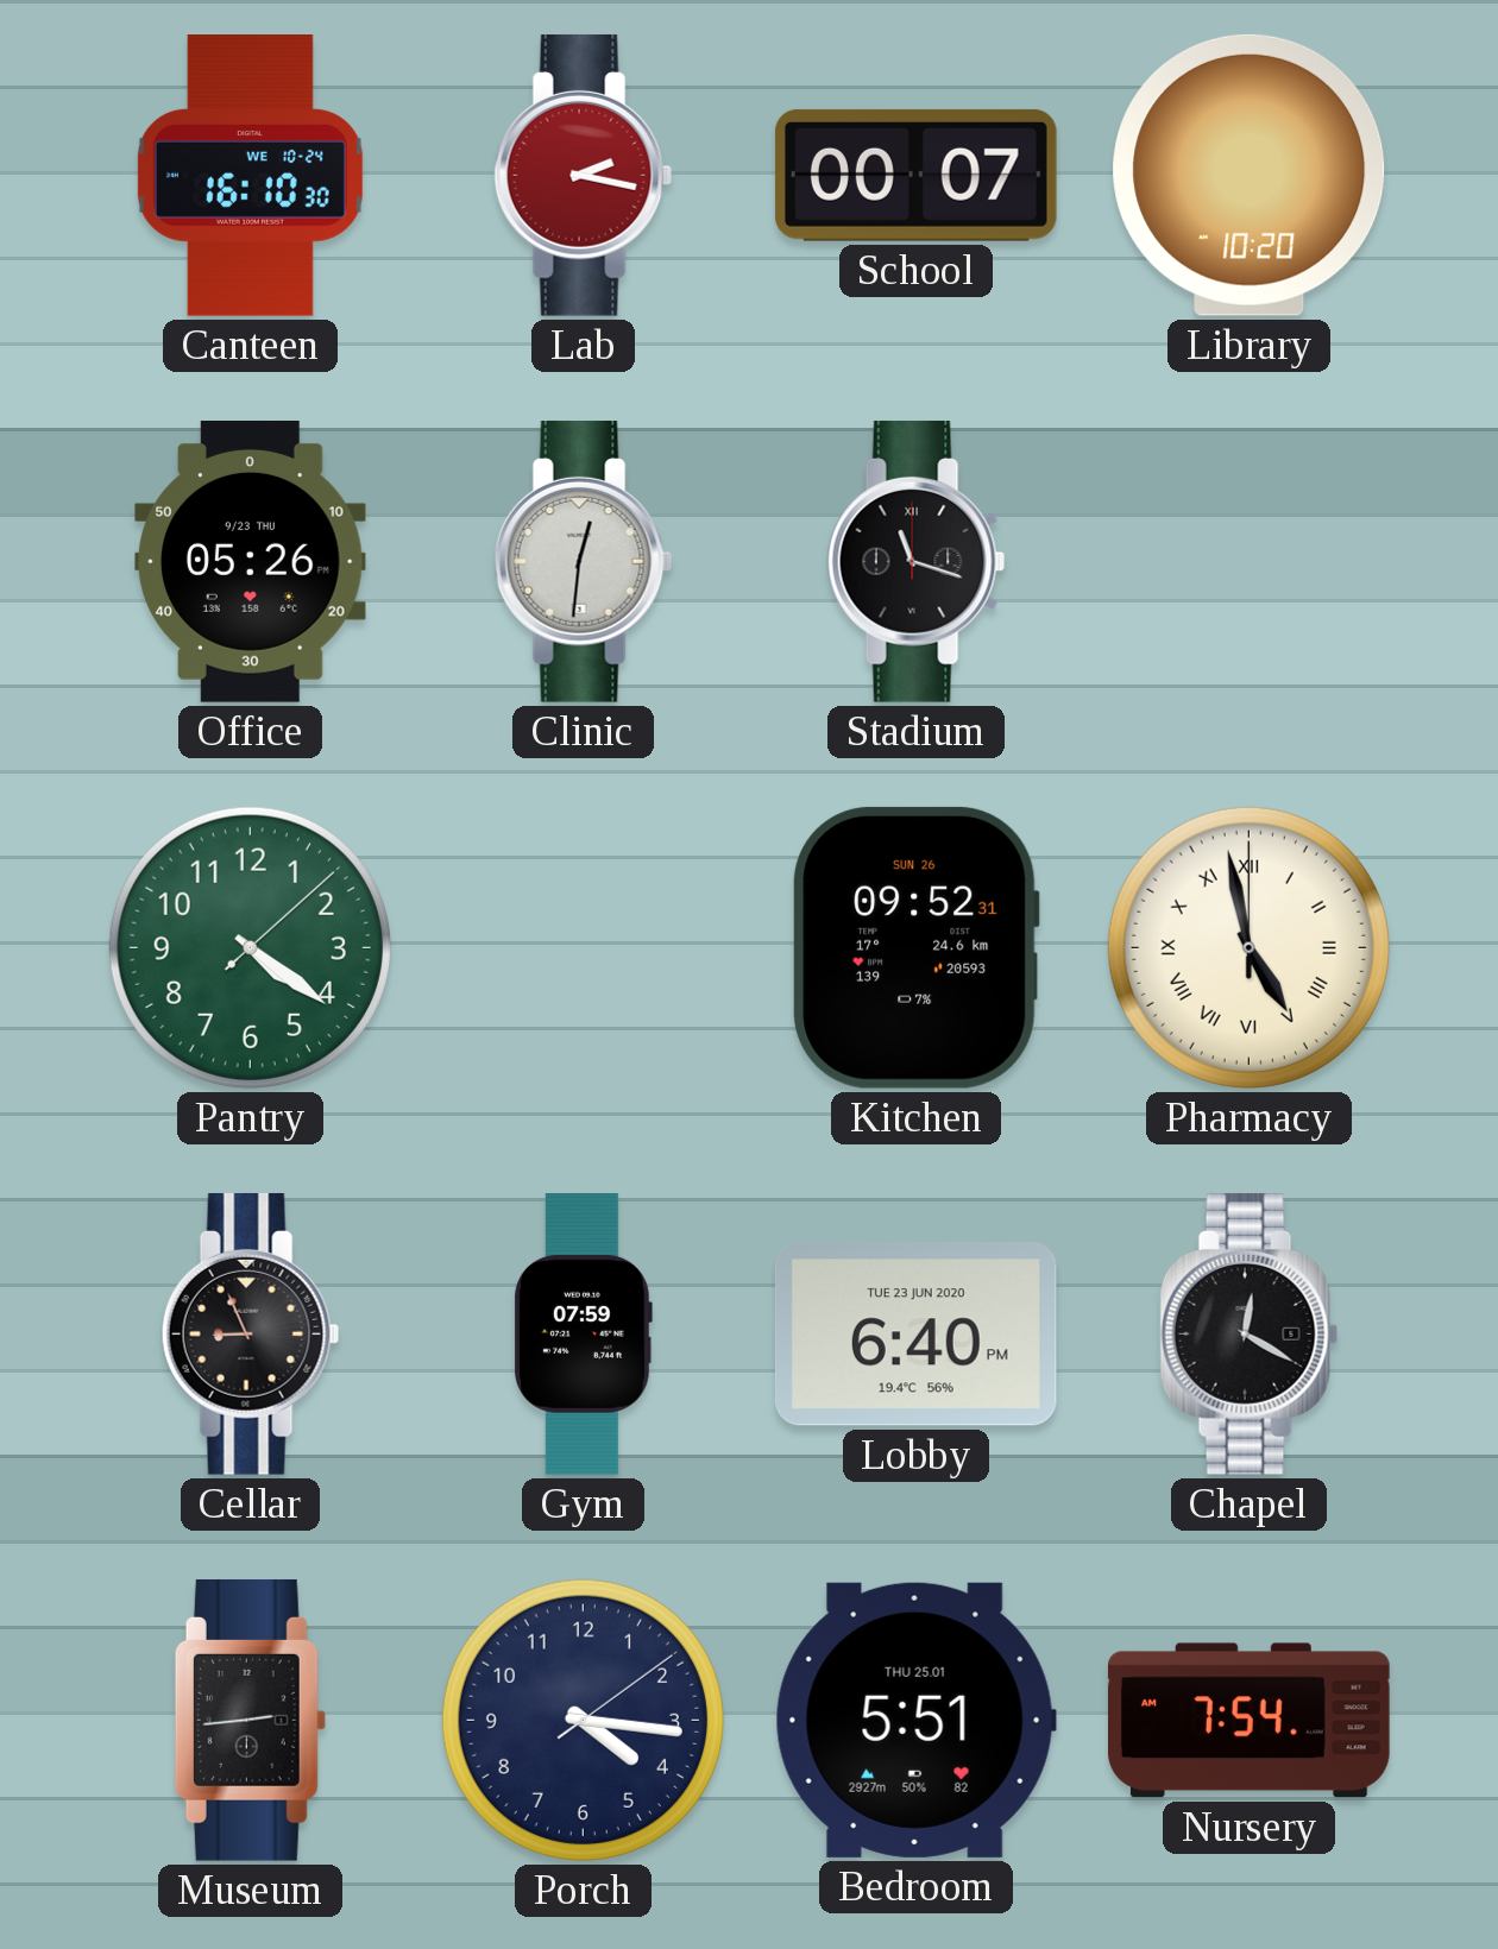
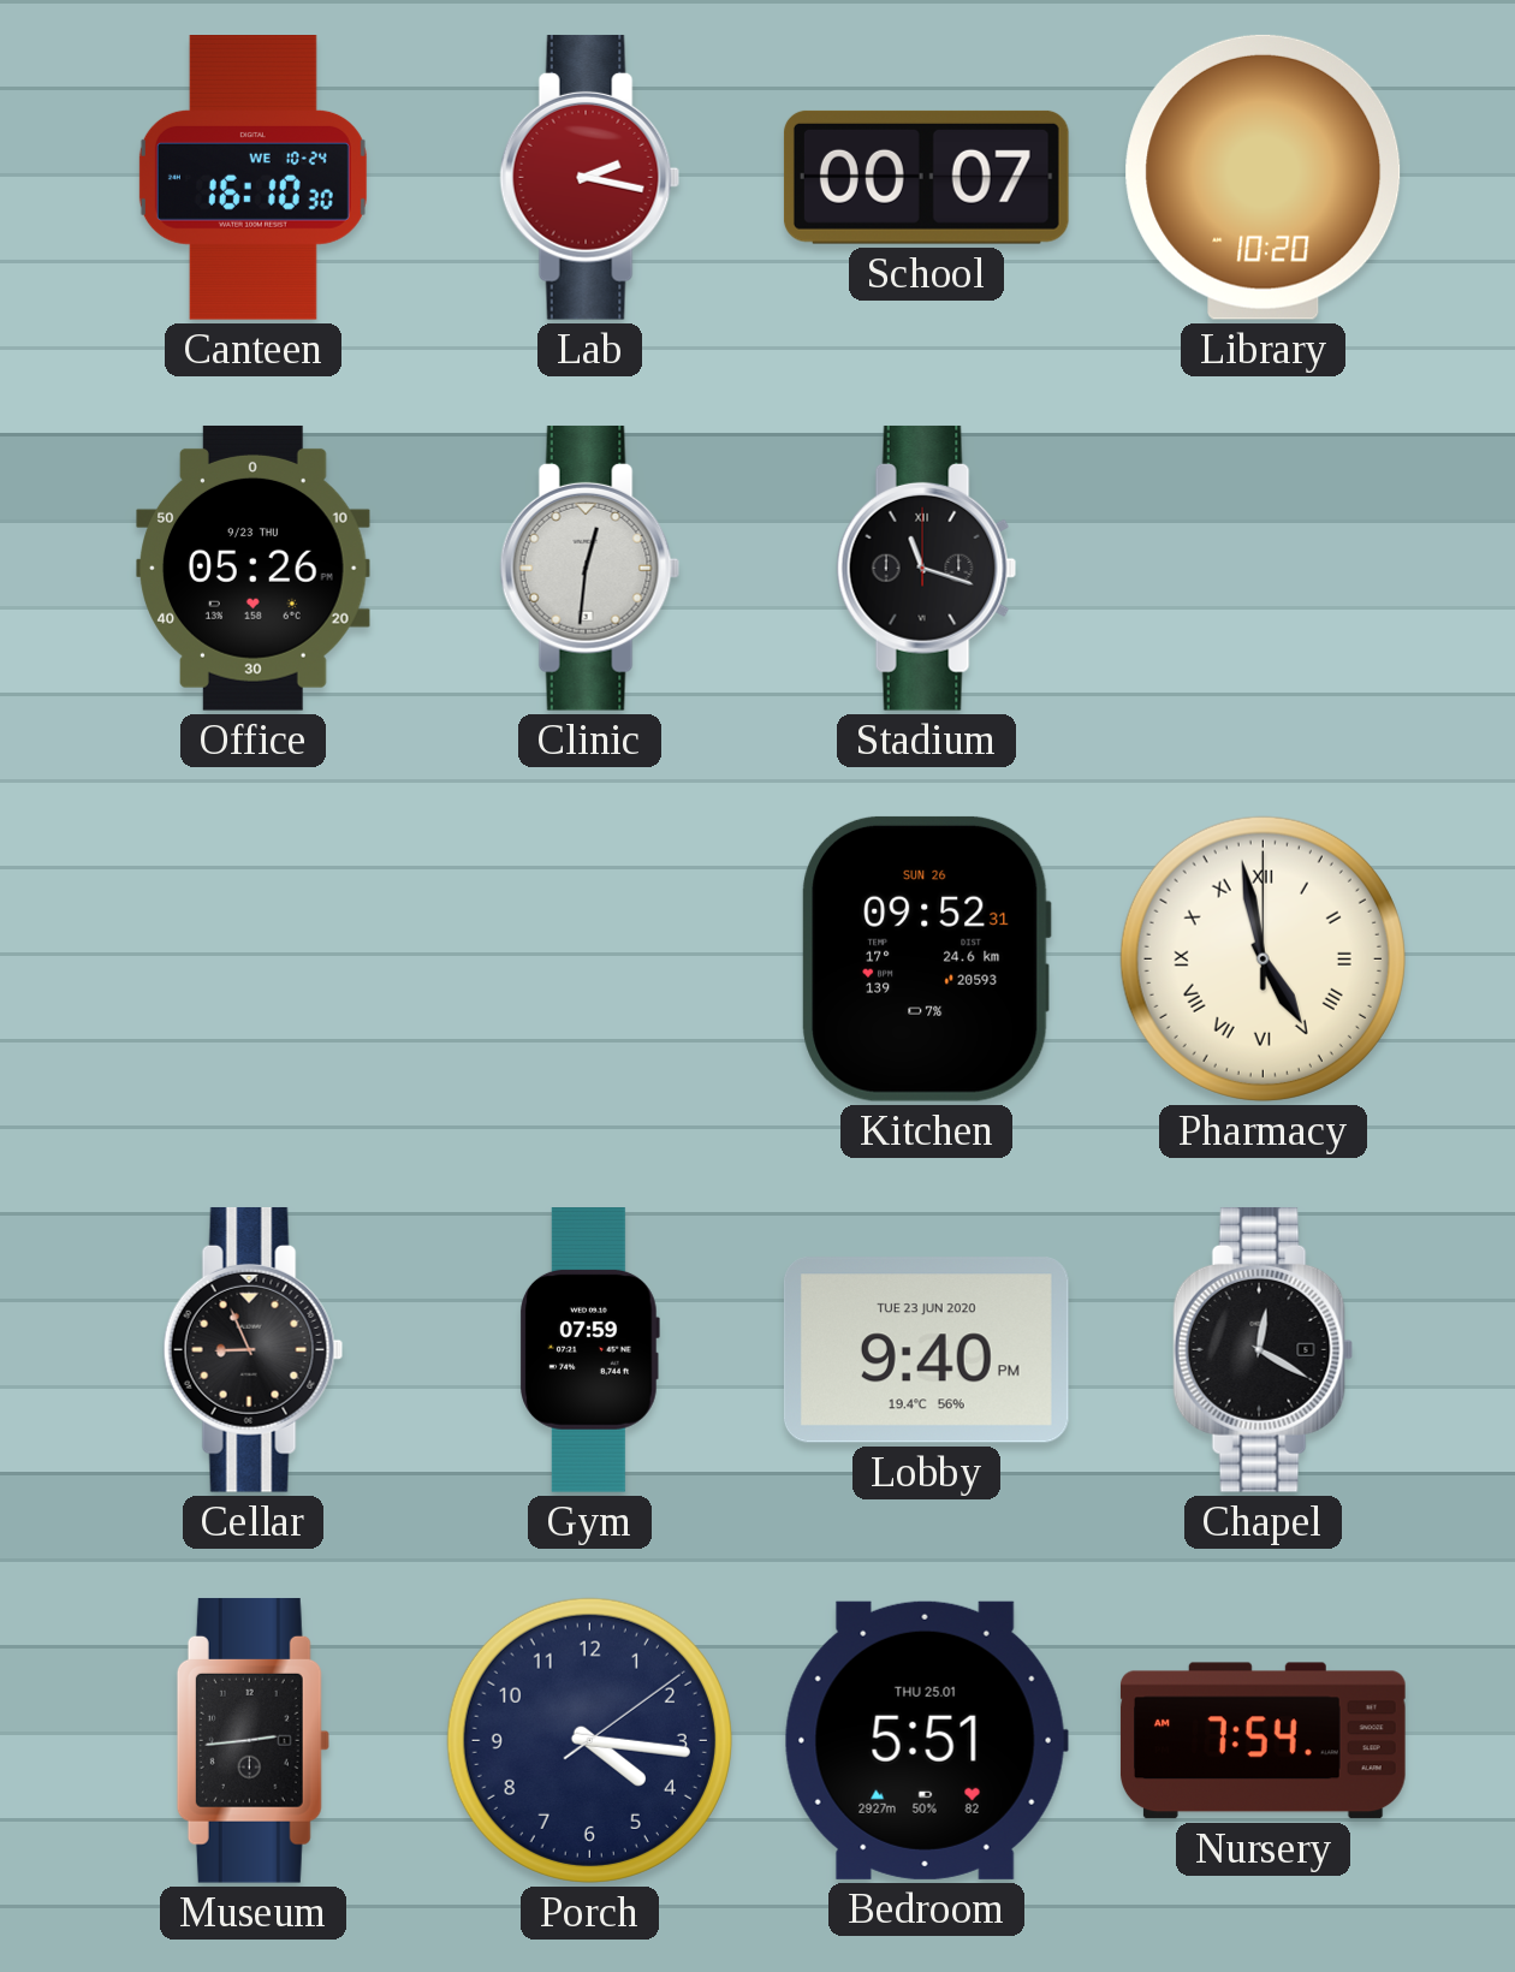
Pantry: 4:21 -> none
Lobby: 6:40 -> 9:40
